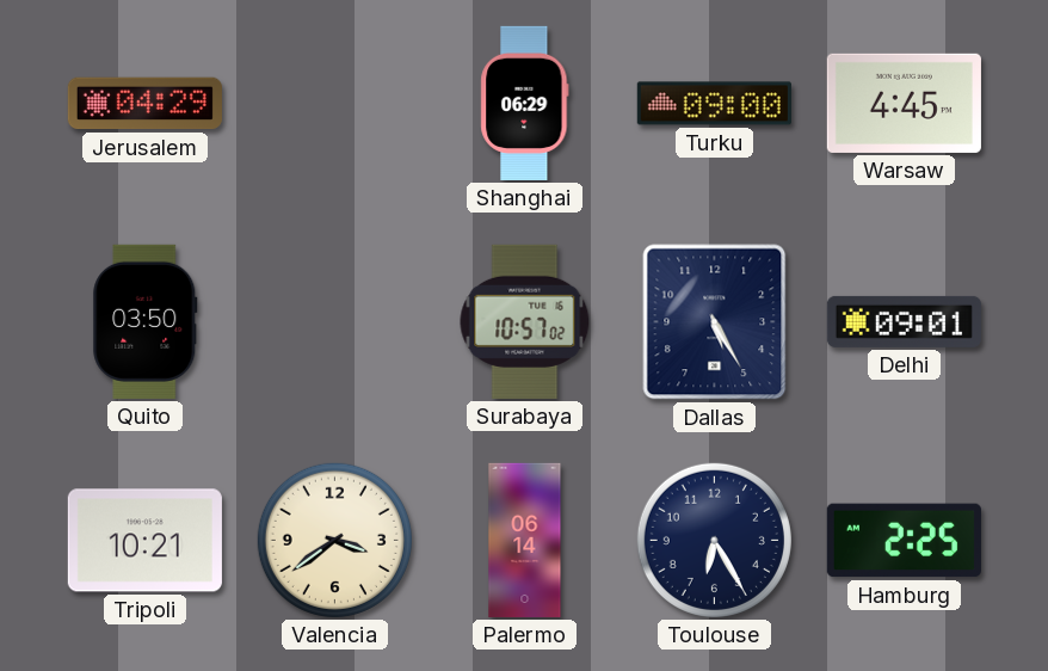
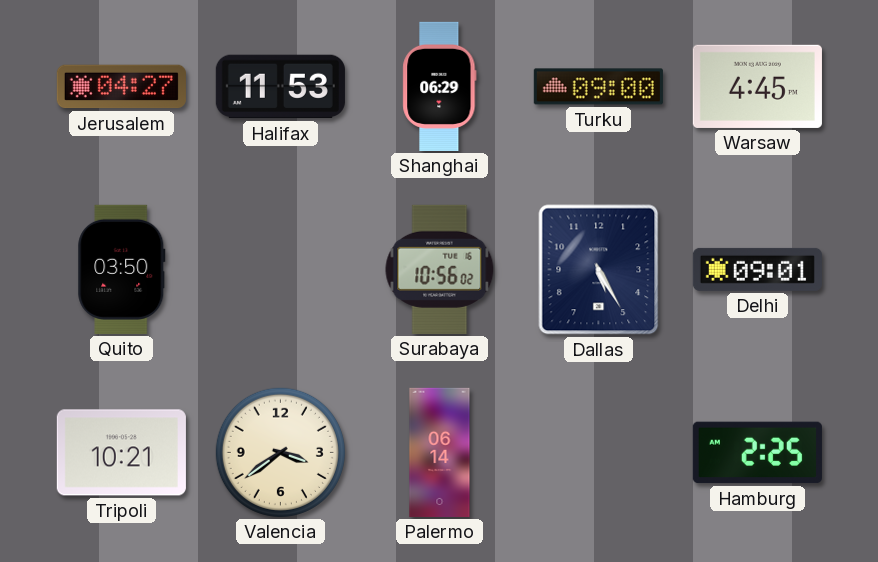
Jerusalem: 04:29 -> 04:27
Halifax: none -> 11:53
Surabaya: 10:57 -> 10:56
Toulouse: 6:25 -> none
